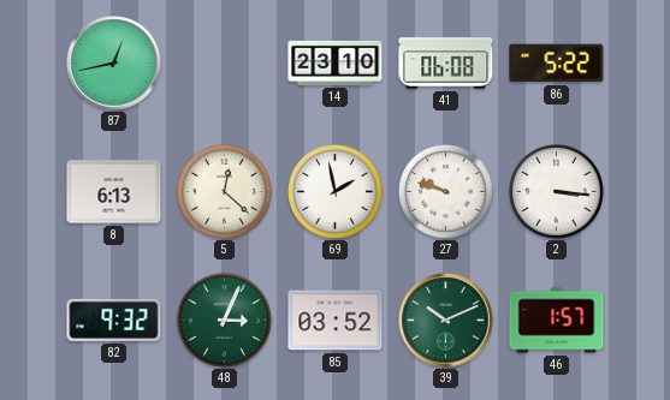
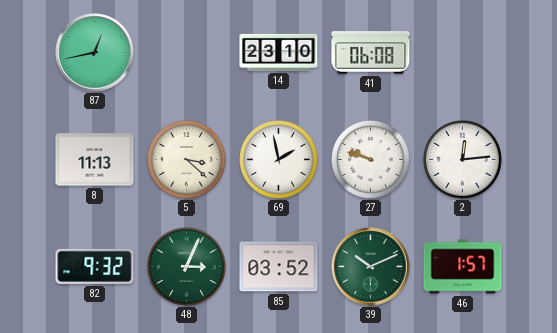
86: 5:22 -> none
8: 6:13 -> 11:13
5: 12:22 -> 3:22
2: 3:16 -> 12:14
